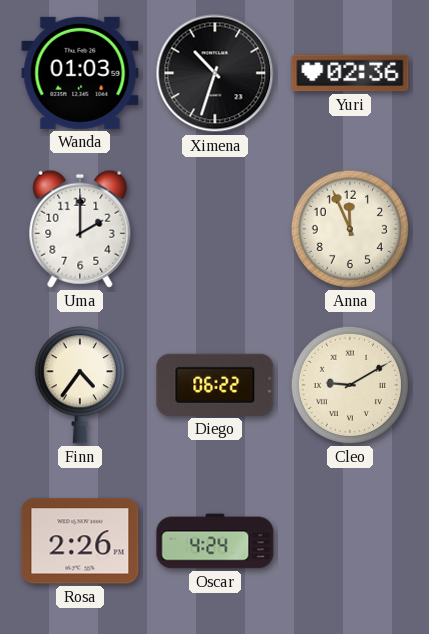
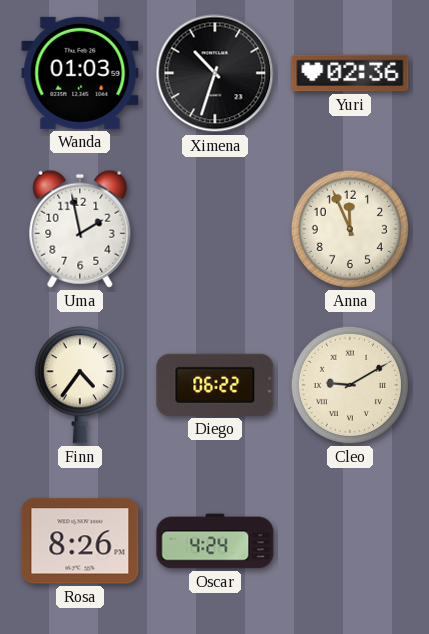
Uma: 2:00 -> 1:58
Rosa: 2:26 -> 8:26
